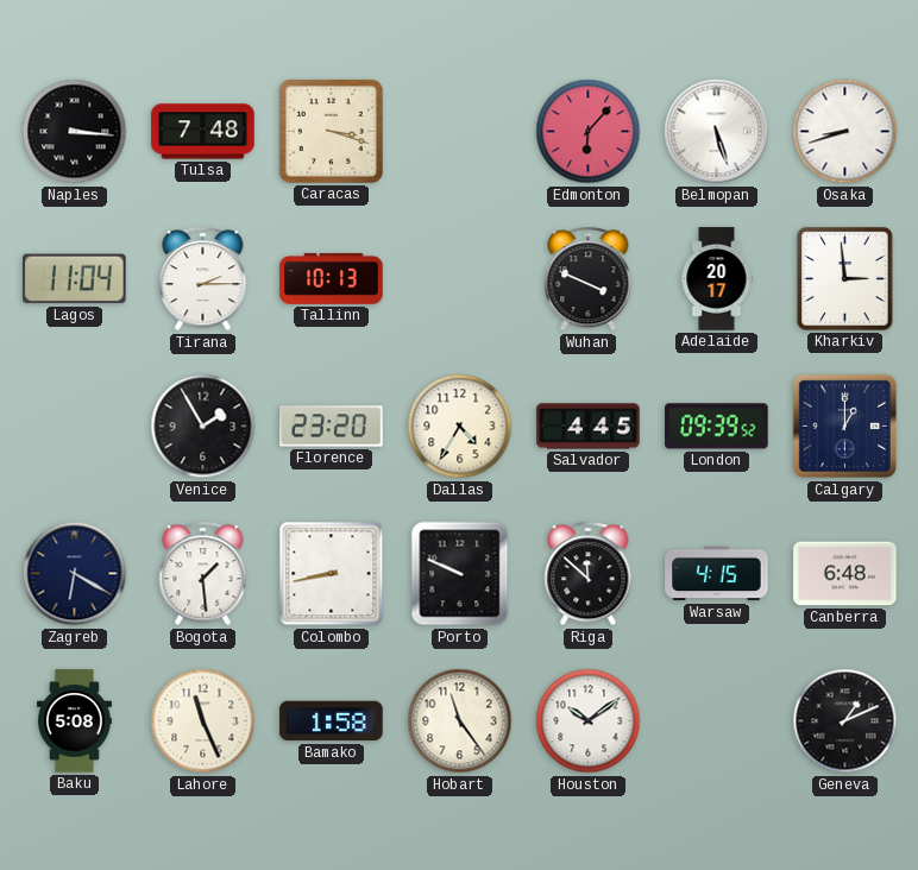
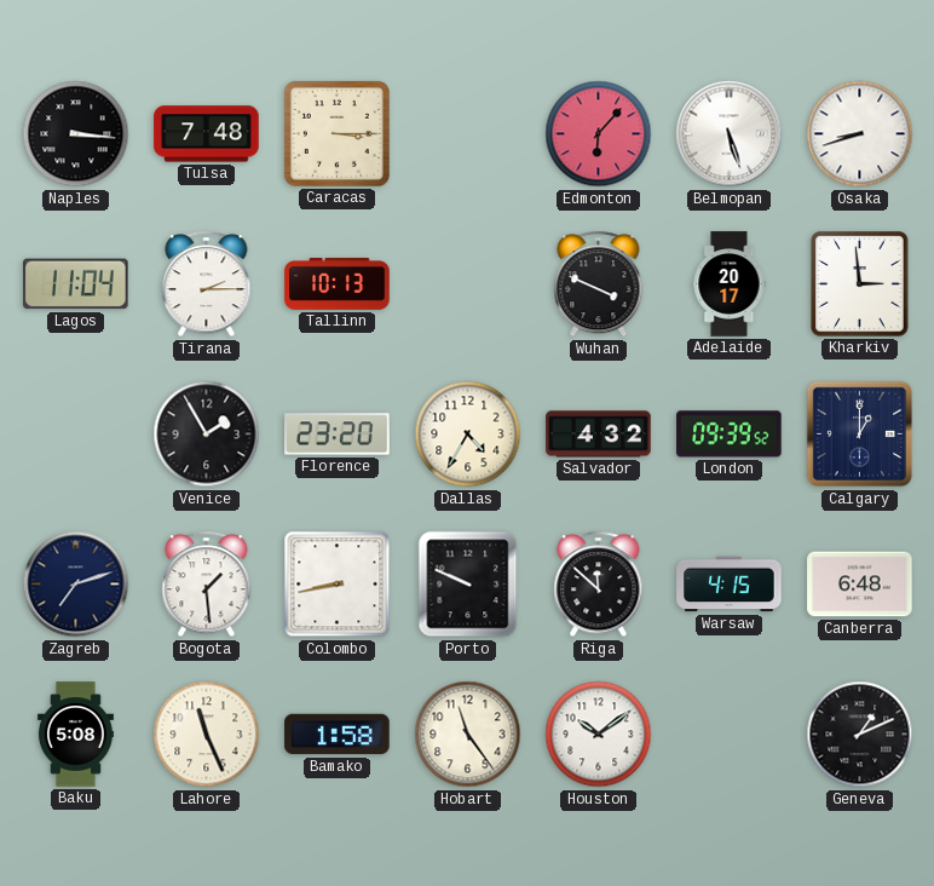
Caracas: 3:18 -> 3:15
Salvador: 4:45 -> 4:32
Zagreb: 6:20 -> 7:12
